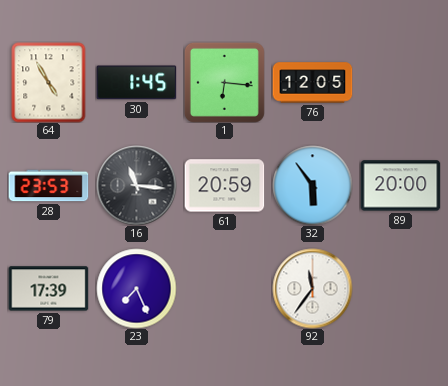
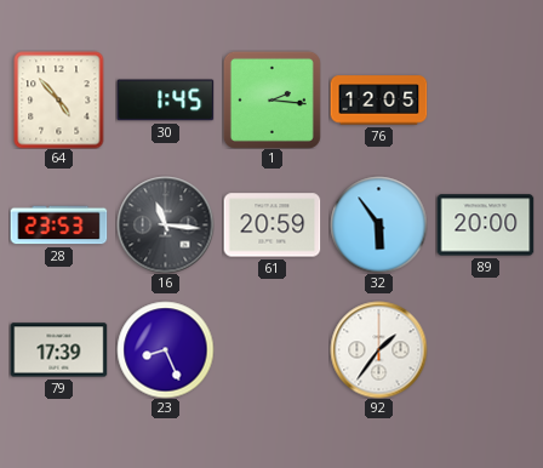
64: 4:55 -> 4:53
1: 6:16 -> 2:16
23: 7:26 -> 8:26
92: 11:36 -> 1:36
